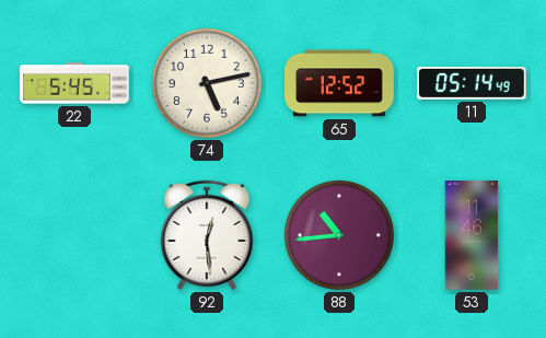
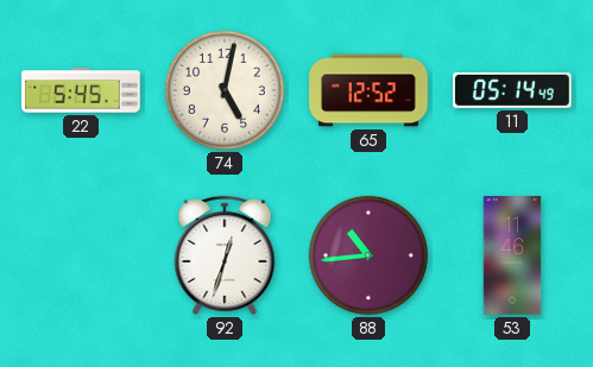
74: 5:13 -> 5:02
92: 12:29 -> 12:33
